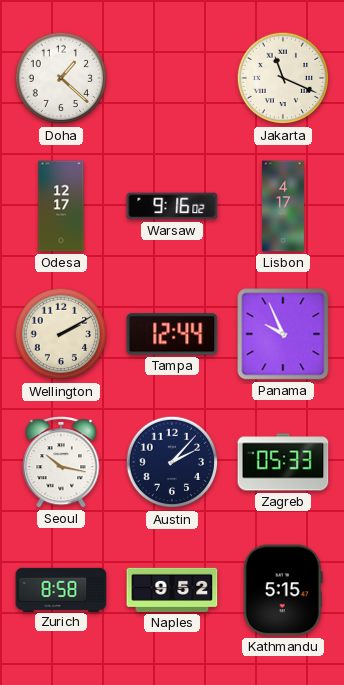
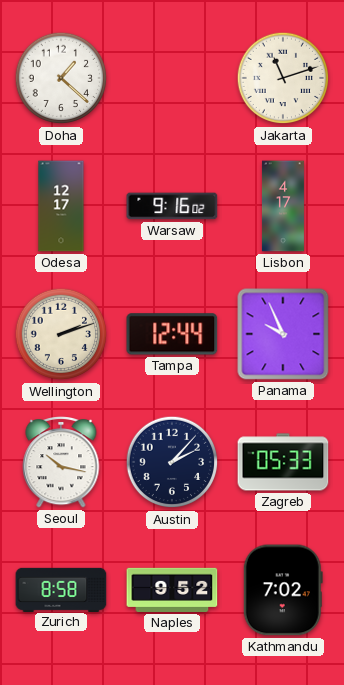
Jakarta: 11:19 -> 11:12
Wellington: 2:10 -> 2:12
Kathmandu: 5:15 -> 7:02
